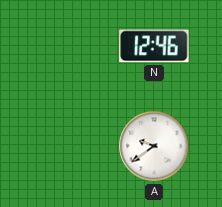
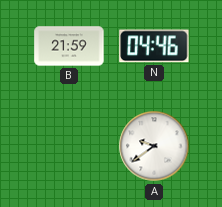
B: none -> 21:59
N: 12:46 -> 04:46
